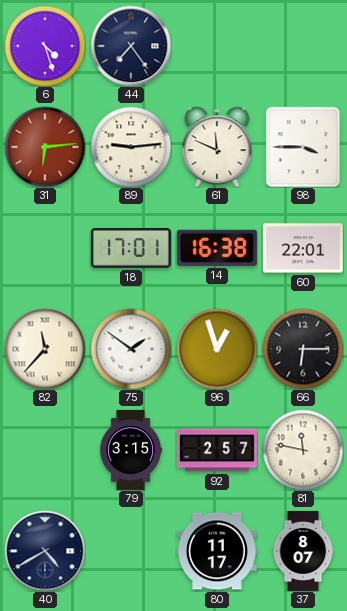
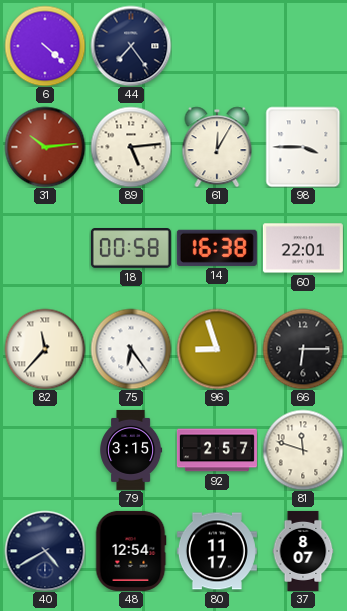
6: 4:27 -> 4:22
31: 6:14 -> 10:14
89: 9:14 -> 5:14
61: 11:49 -> 12:05
18: 17:01 -> 00:58
75: 1:51 -> 6:24
96: 12:57 -> 8:57
81: 11:47 -> 11:48
48: none -> 12:54
